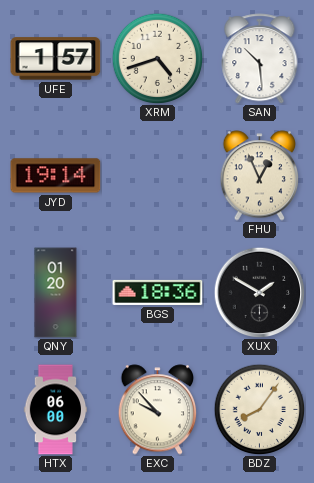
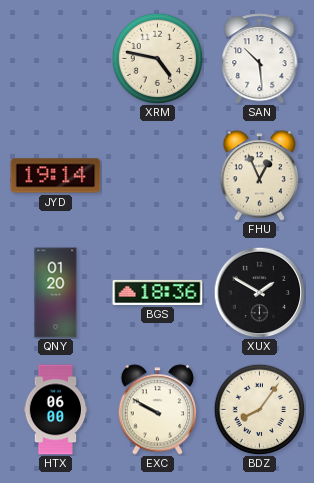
UFE: 1:57 -> none
XRM: 4:42 -> 4:47
EXC: 9:53 -> 9:50
